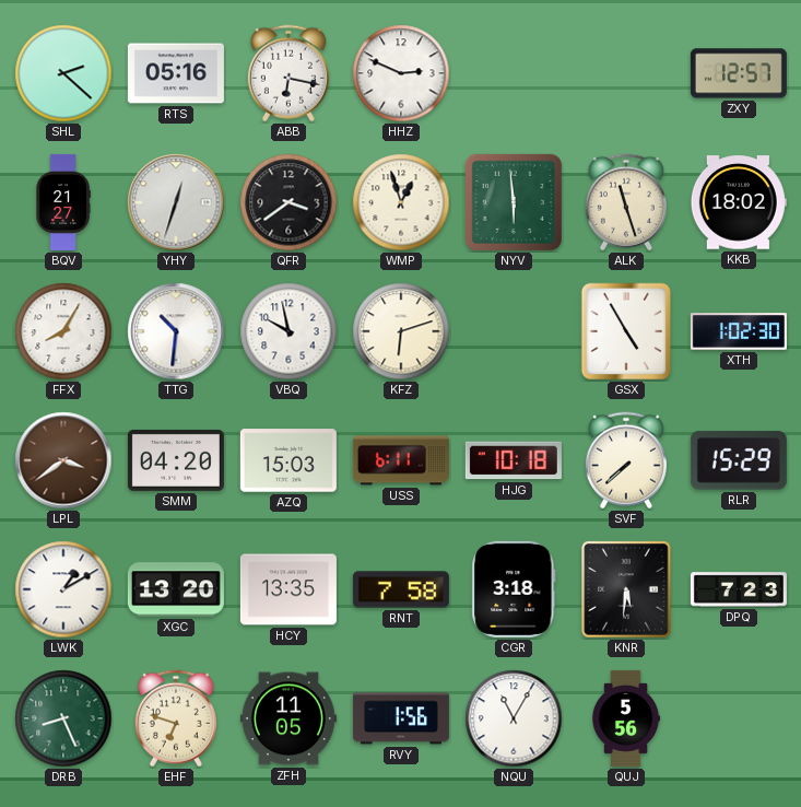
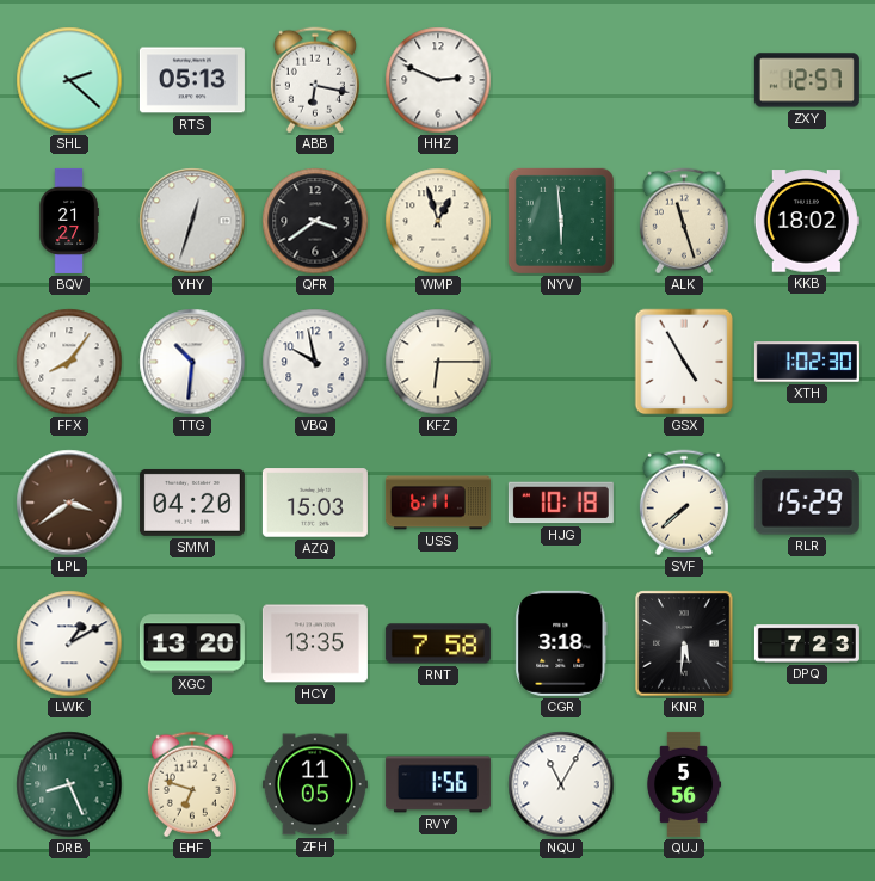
RTS: 05:16 -> 05:13
FFX: 8:05 -> 8:06
KFZ: 6:12 -> 6:15
